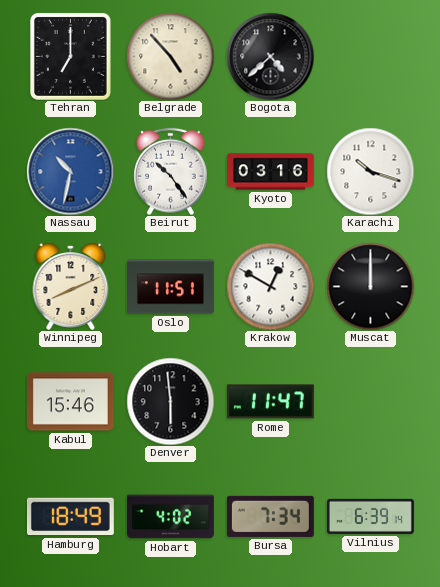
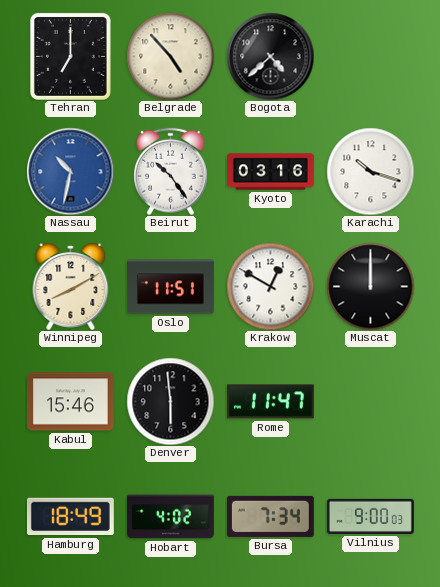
Winnipeg: 8:11 -> 8:10
Vilnius: 6:39 -> 9:00
